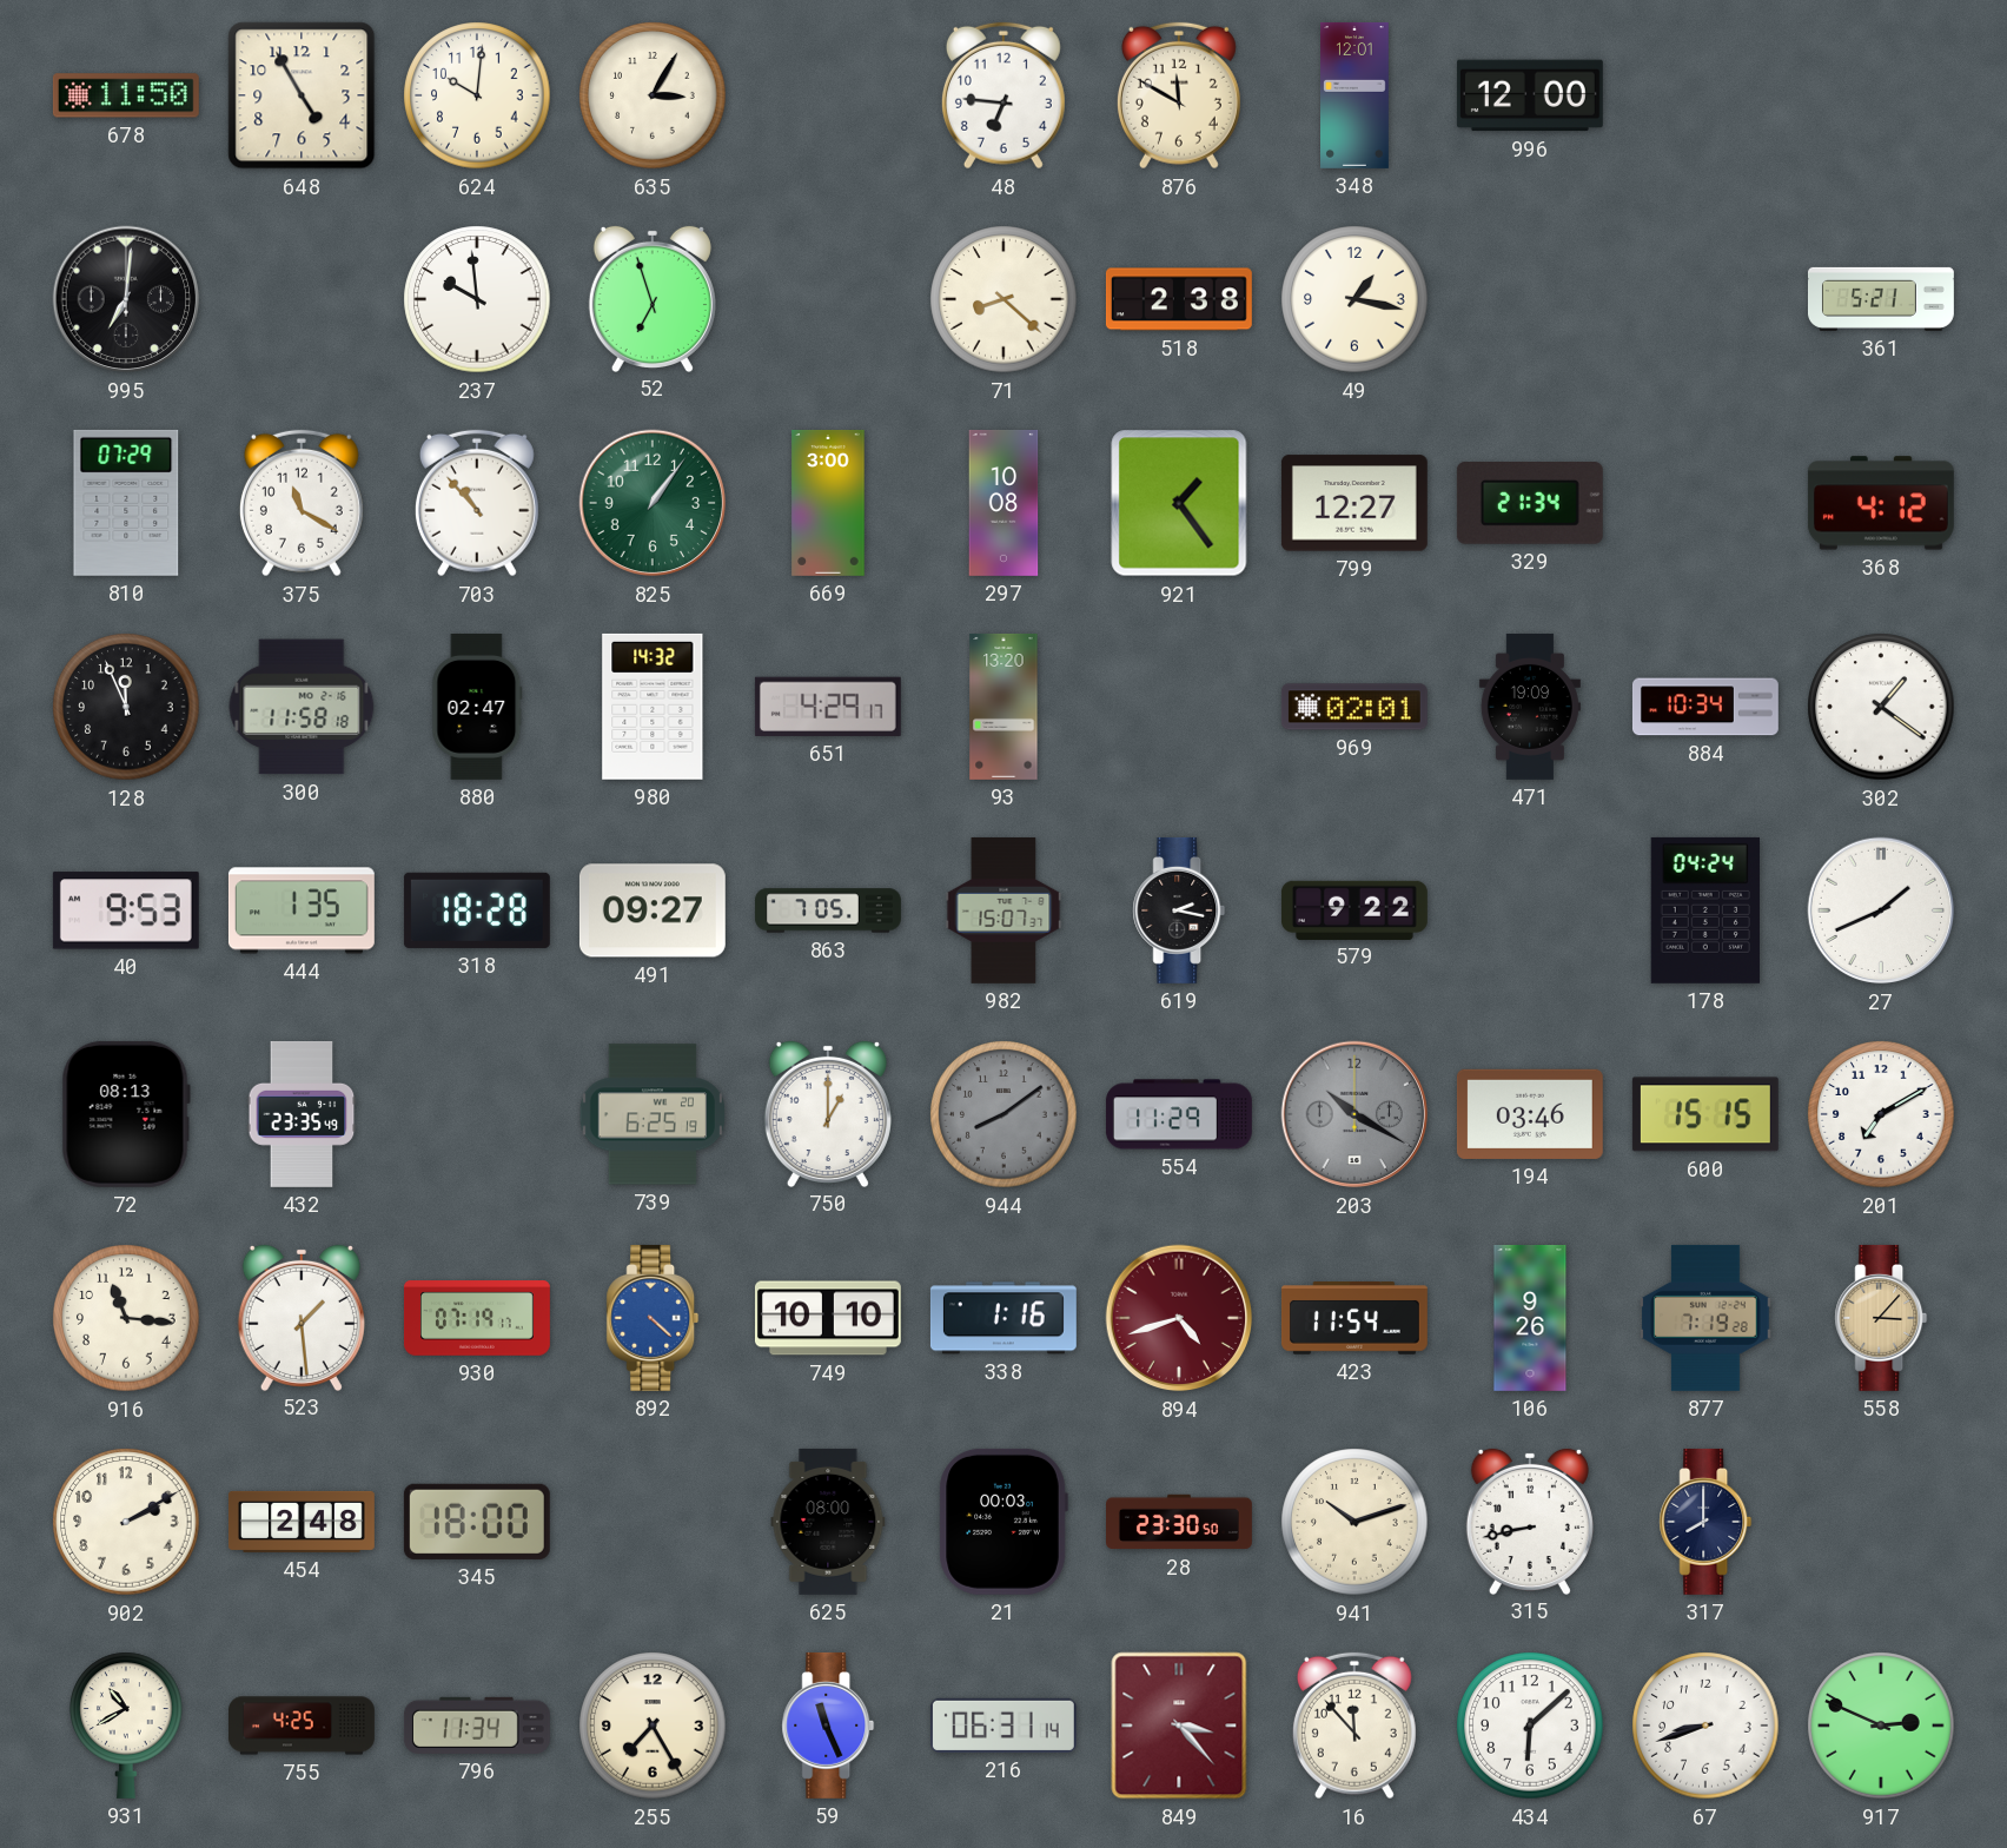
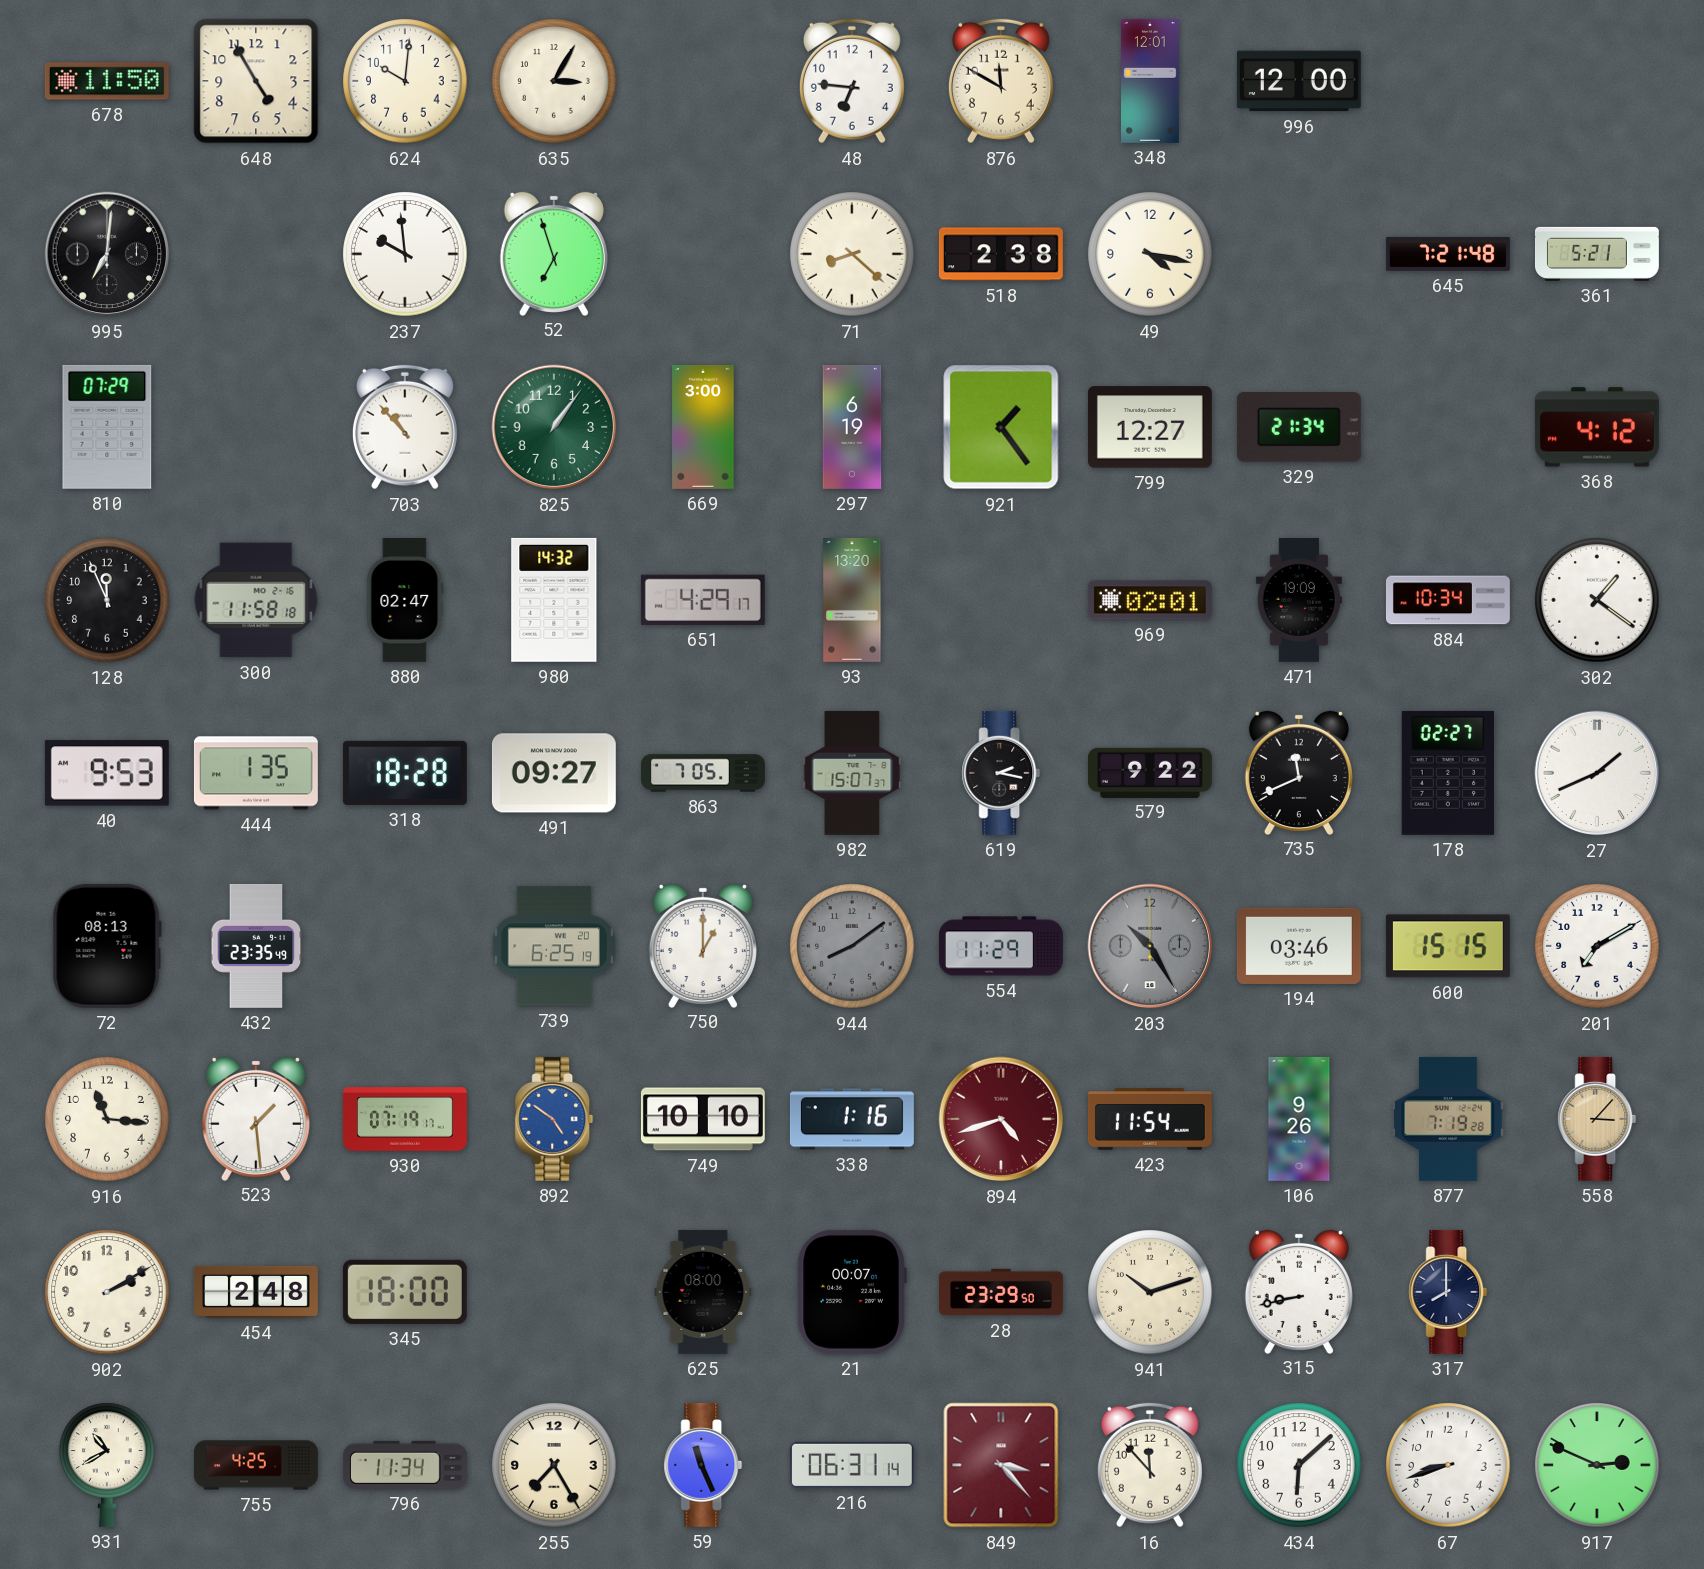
49: 1:17 -> 4:17
645: none -> 7:21
375: 11:20 -> none
297: 10:08 -> 6:19
735: none -> 11:41
178: 04:24 -> 02:27
203: 10:20 -> 10:25
892: 4:22 -> 4:51
21: 00:03 -> 00:07
28: 23:30 -> 23:29
